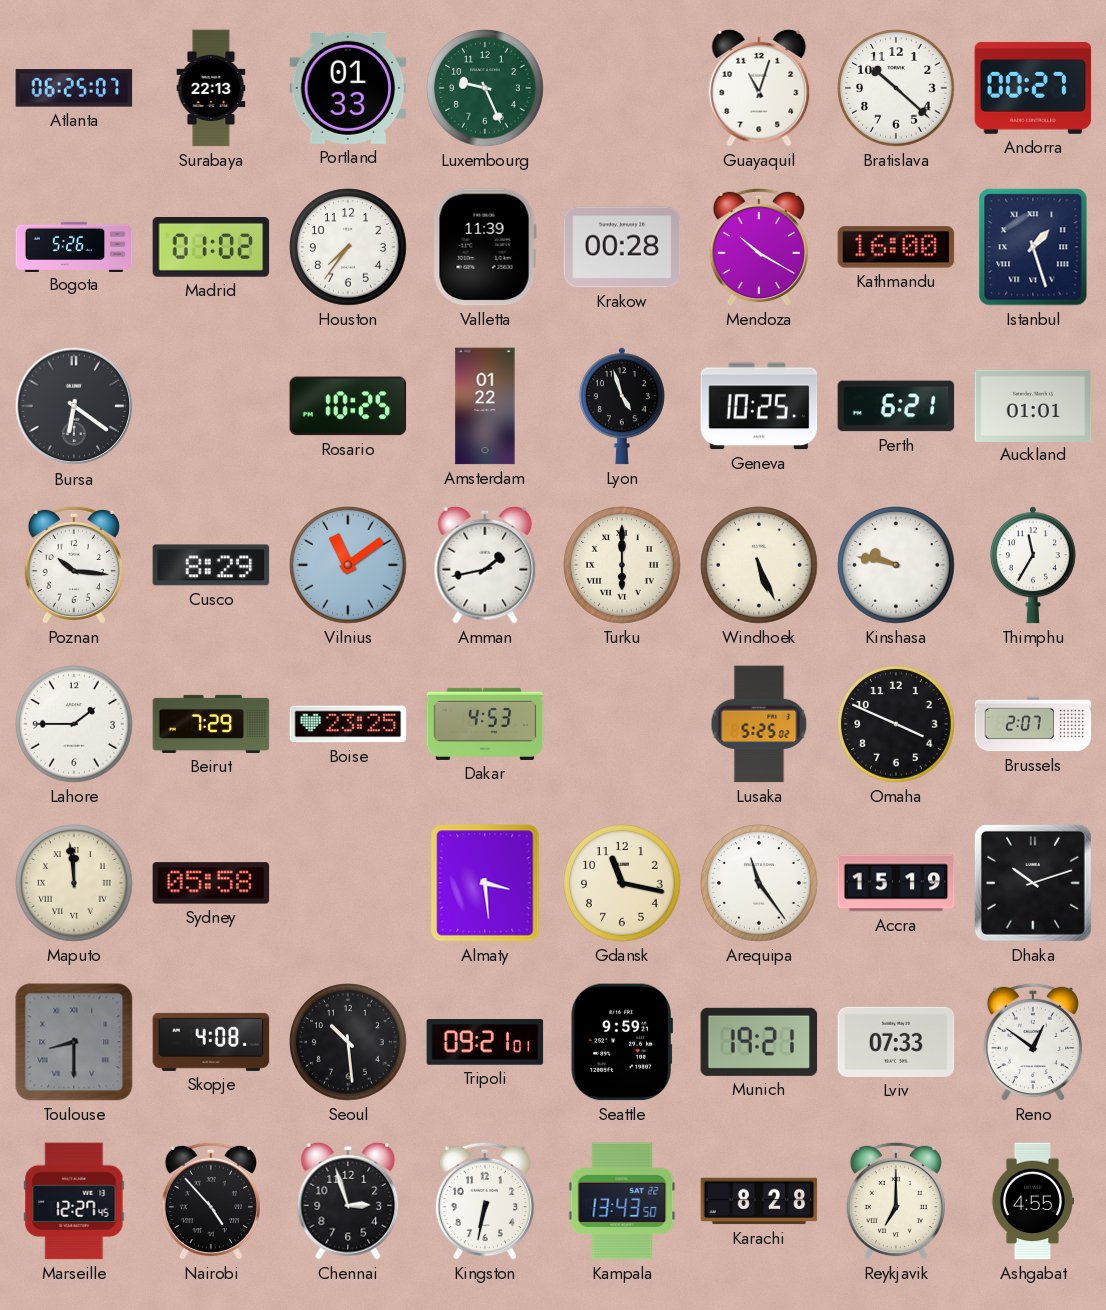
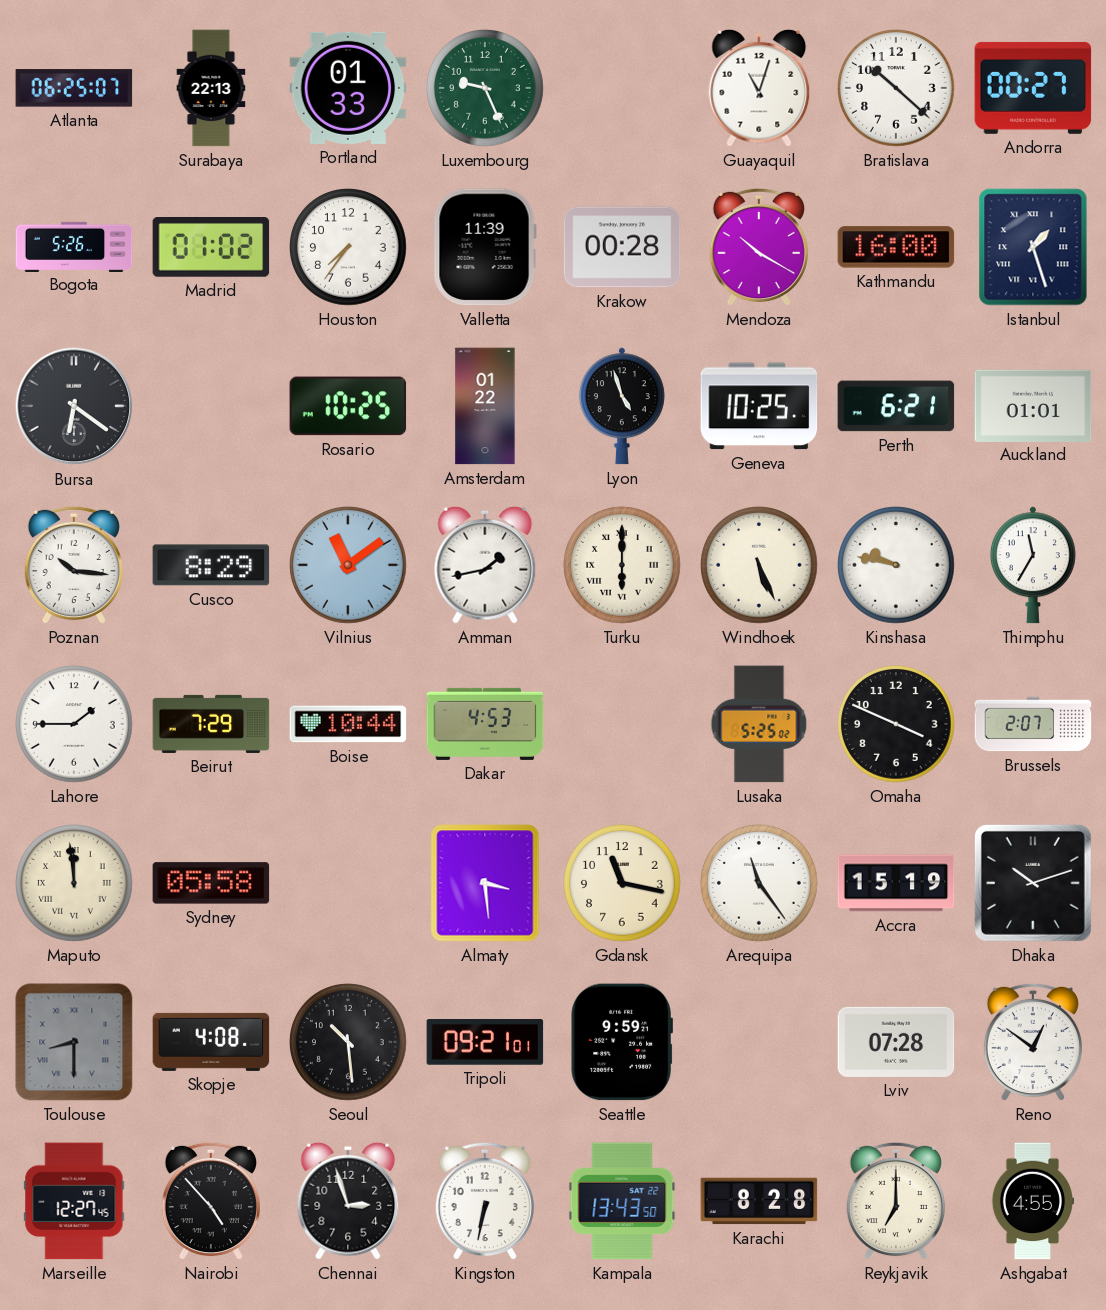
Boise: 23:25 -> 10:44
Munich: 19:21 -> none
Lviv: 07:33 -> 07:28
